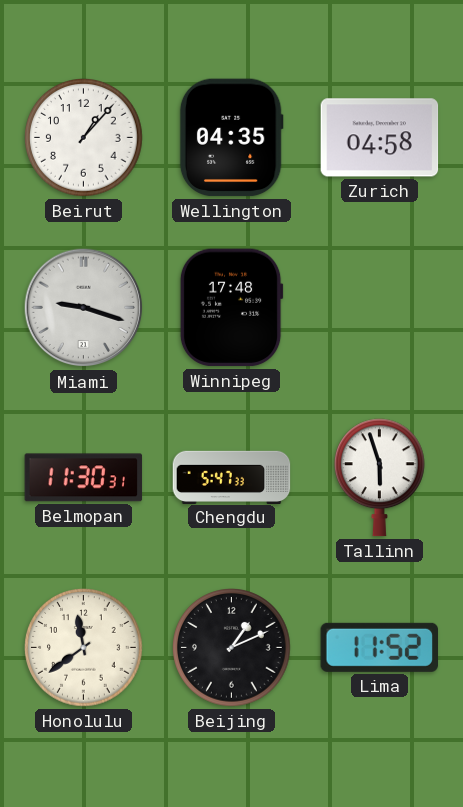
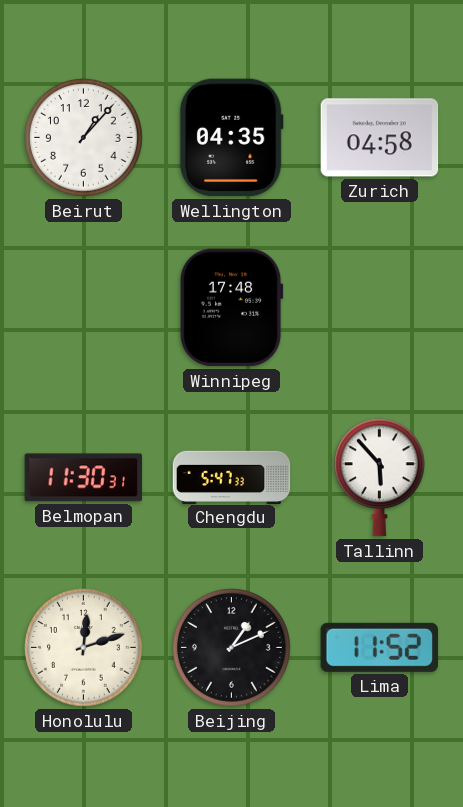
Miami: 9:18 -> none
Tallinn: 5:57 -> 5:53
Honolulu: 11:39 -> 12:12
